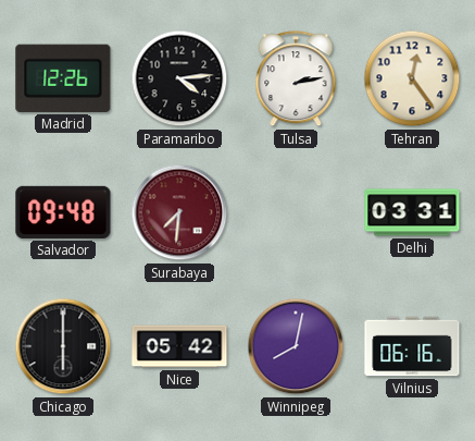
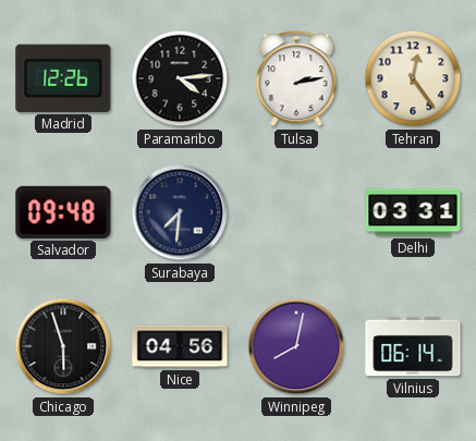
Surabaya dial: burgundy -> navy
Chicago: 6:00 -> 5:57
Nice: 05:42 -> 04:56
Vilnius: 06:16 -> 06:14
